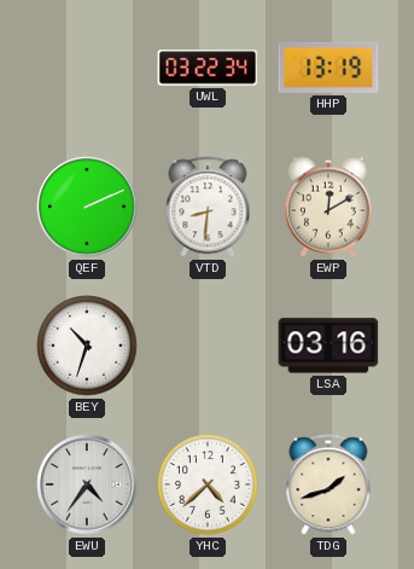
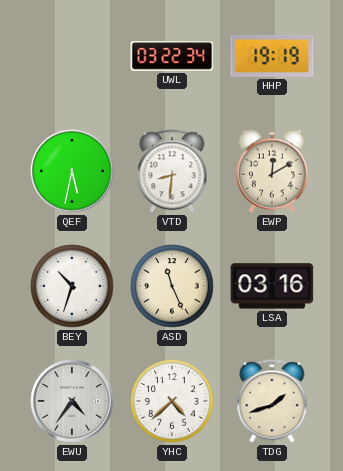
HHP: 13:19 -> 19:19
QEF: 2:11 -> 5:32
ASD: none -> 11:26
